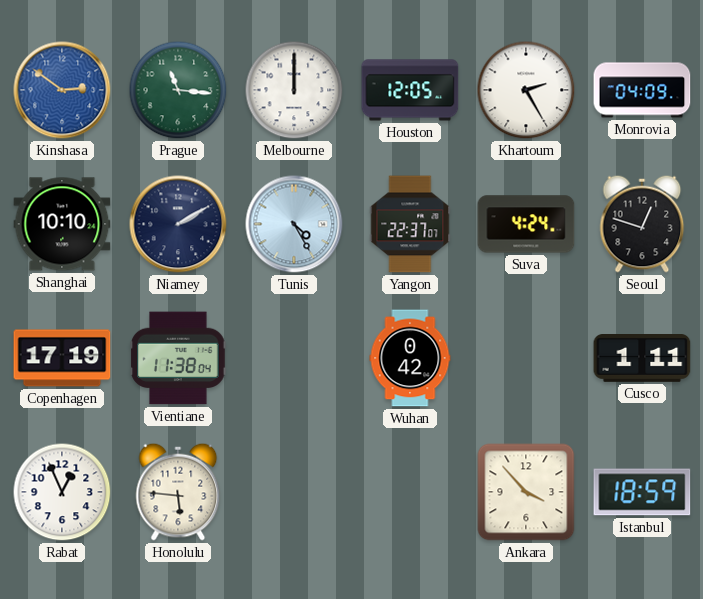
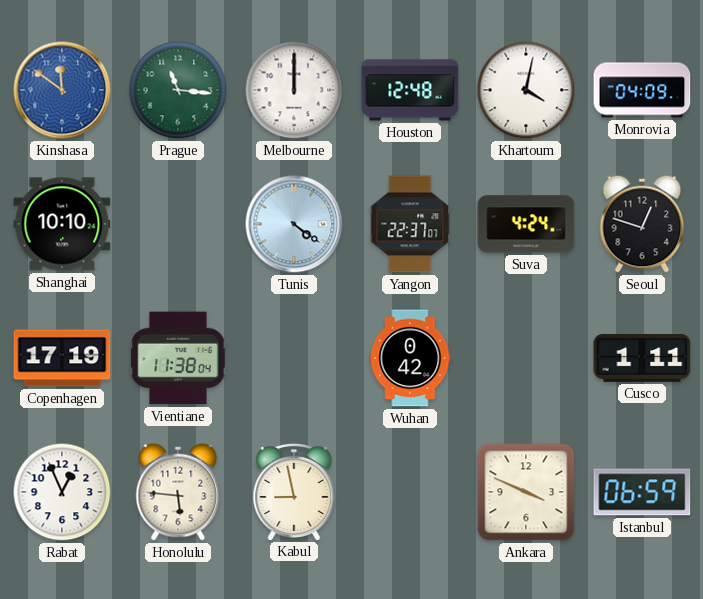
Kinshasa: 2:51 -> 11:51
Houston: 12:05 -> 12:48
Khartoum: 2:25 -> 4:02
Niamey: 2:10 -> none
Tunis: 4:25 -> 4:21
Kabul: none -> 8:58
Ankara: 3:53 -> 3:49
Istanbul: 18:59 -> 06:59
